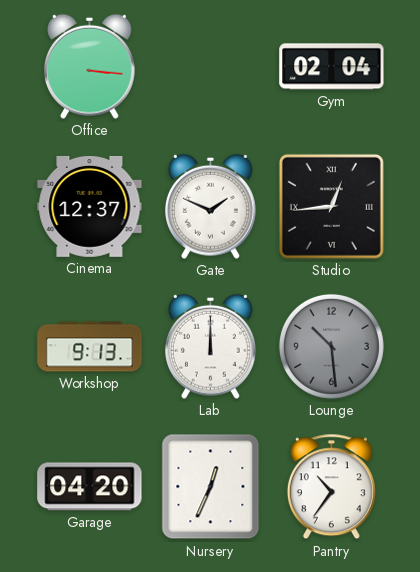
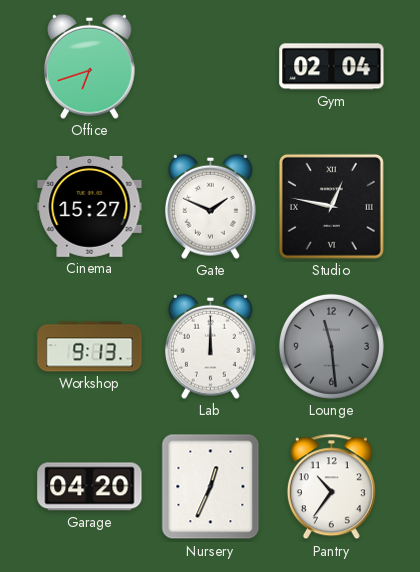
Office: 3:16 -> 6:42
Cinema: 12:37 -> 15:27
Studio: 12:44 -> 12:47
Lounge: 10:29 -> 11:29
